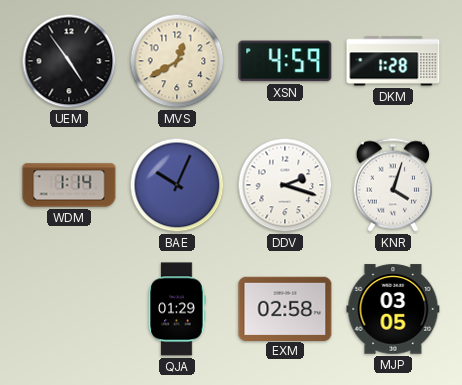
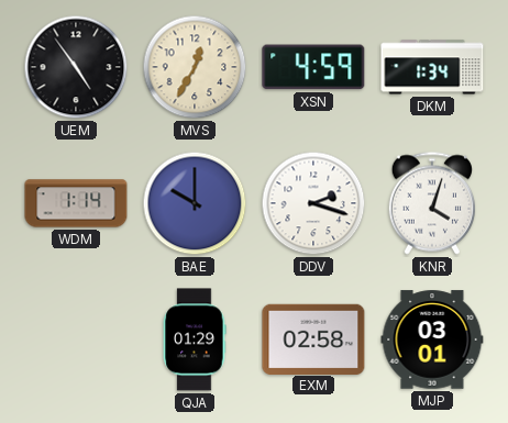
MVS: 12:40 -> 12:35
DKM: 1:28 -> 1:34
BAE: 10:04 -> 10:00
MJP: 03:05 -> 03:01
